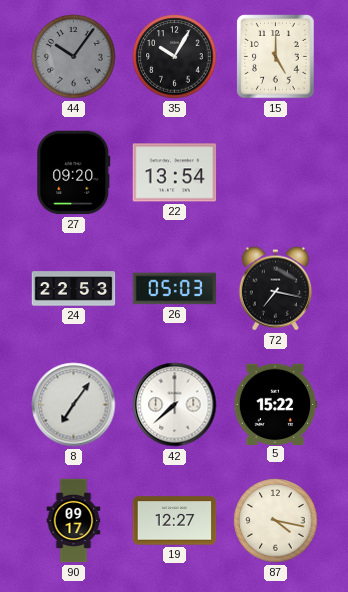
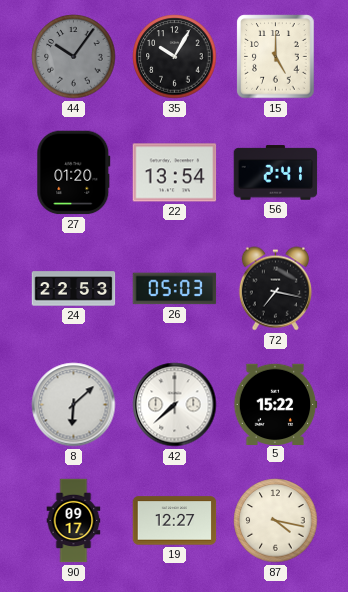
27: 09:20 -> 01:20
56: none -> 2:41
8: 7:06 -> 6:08
